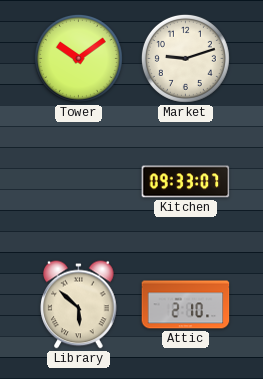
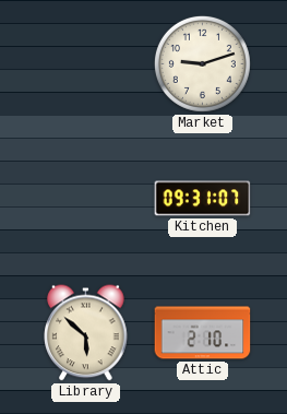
Tower: 10:09 -> none
Kitchen: 09:33 -> 09:31
